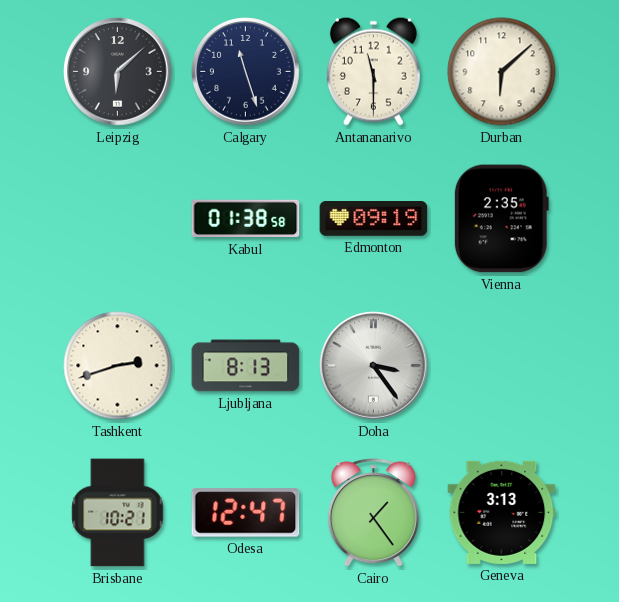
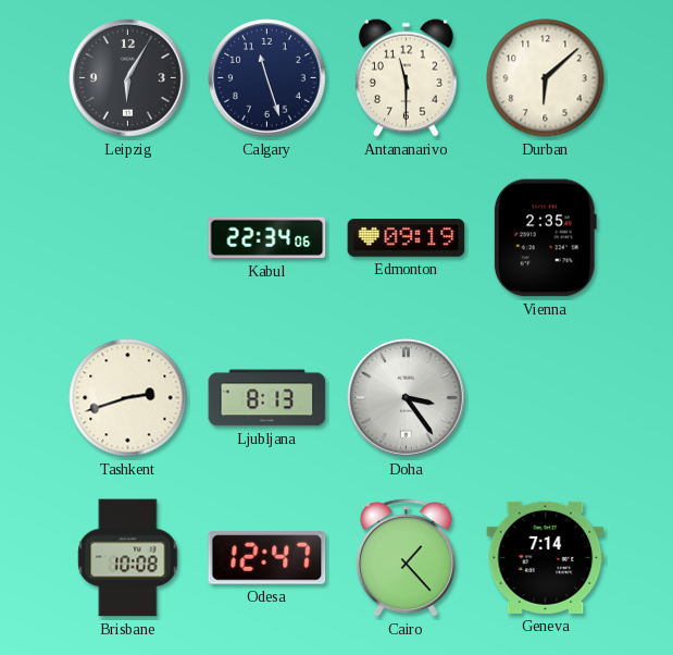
Leipzig: 6:08 -> 6:05
Kabul: 01:38 -> 22:34
Brisbane: 10:21 -> 10:08
Cairo: 1:24 -> 1:23
Geneva: 3:13 -> 7:14
